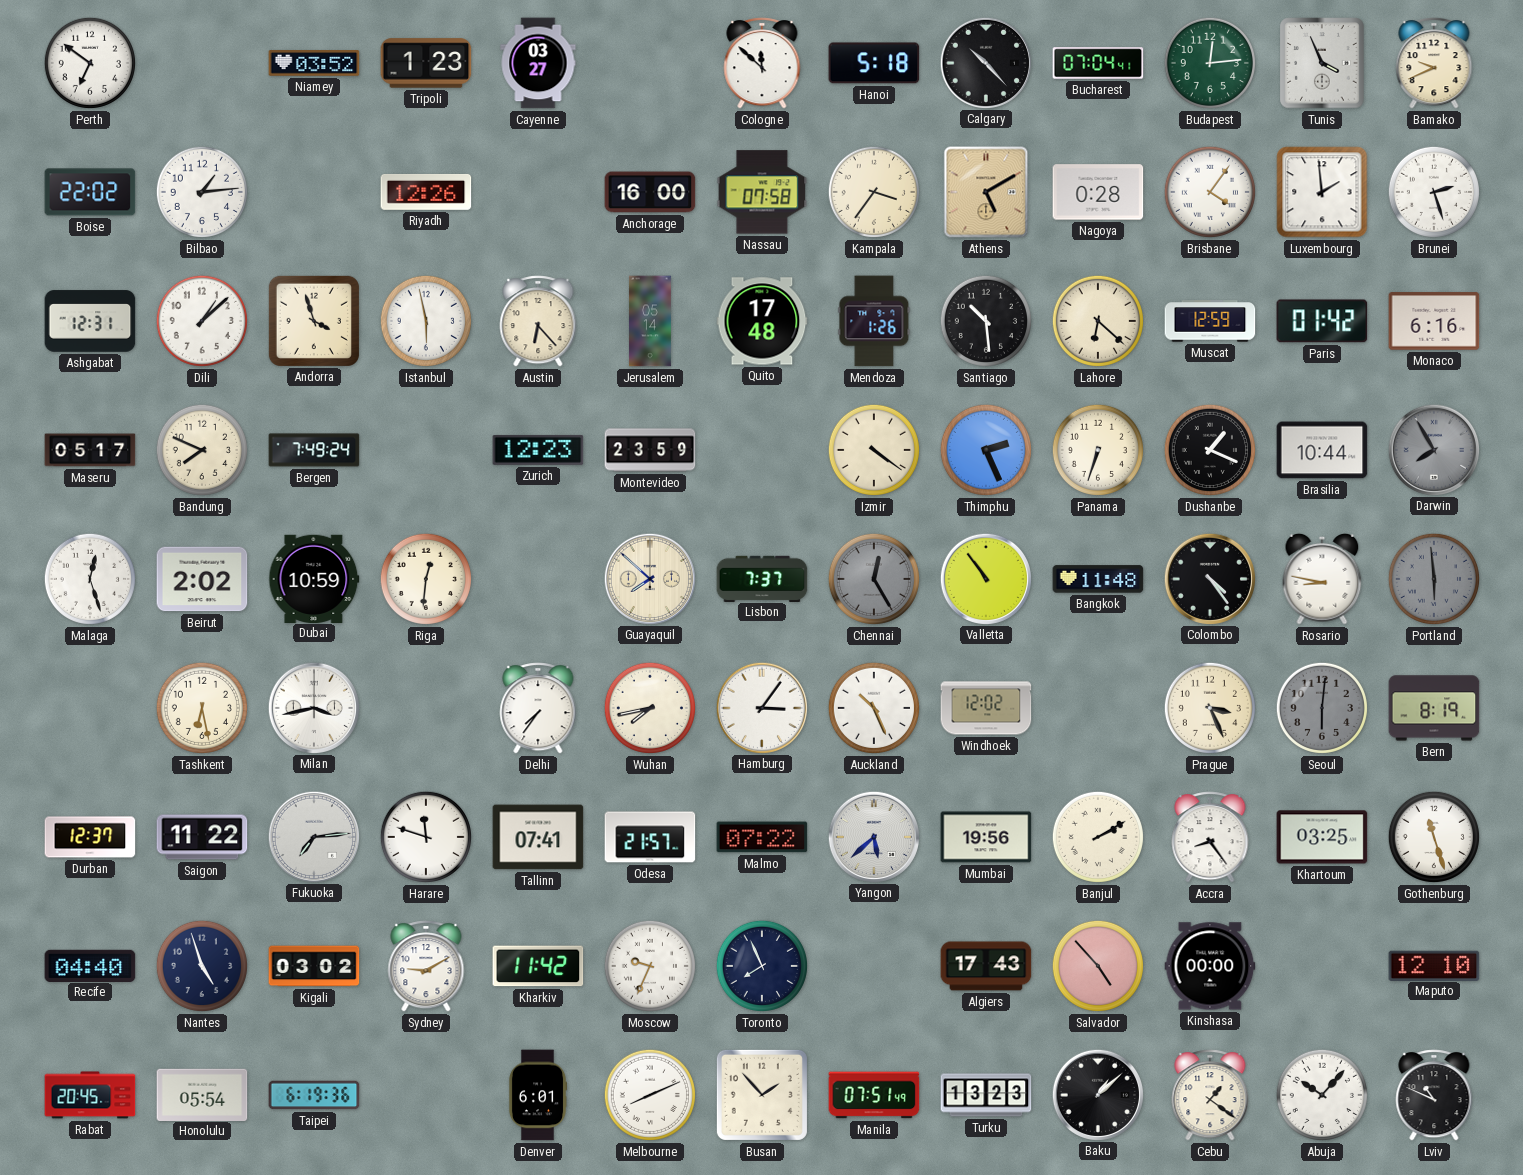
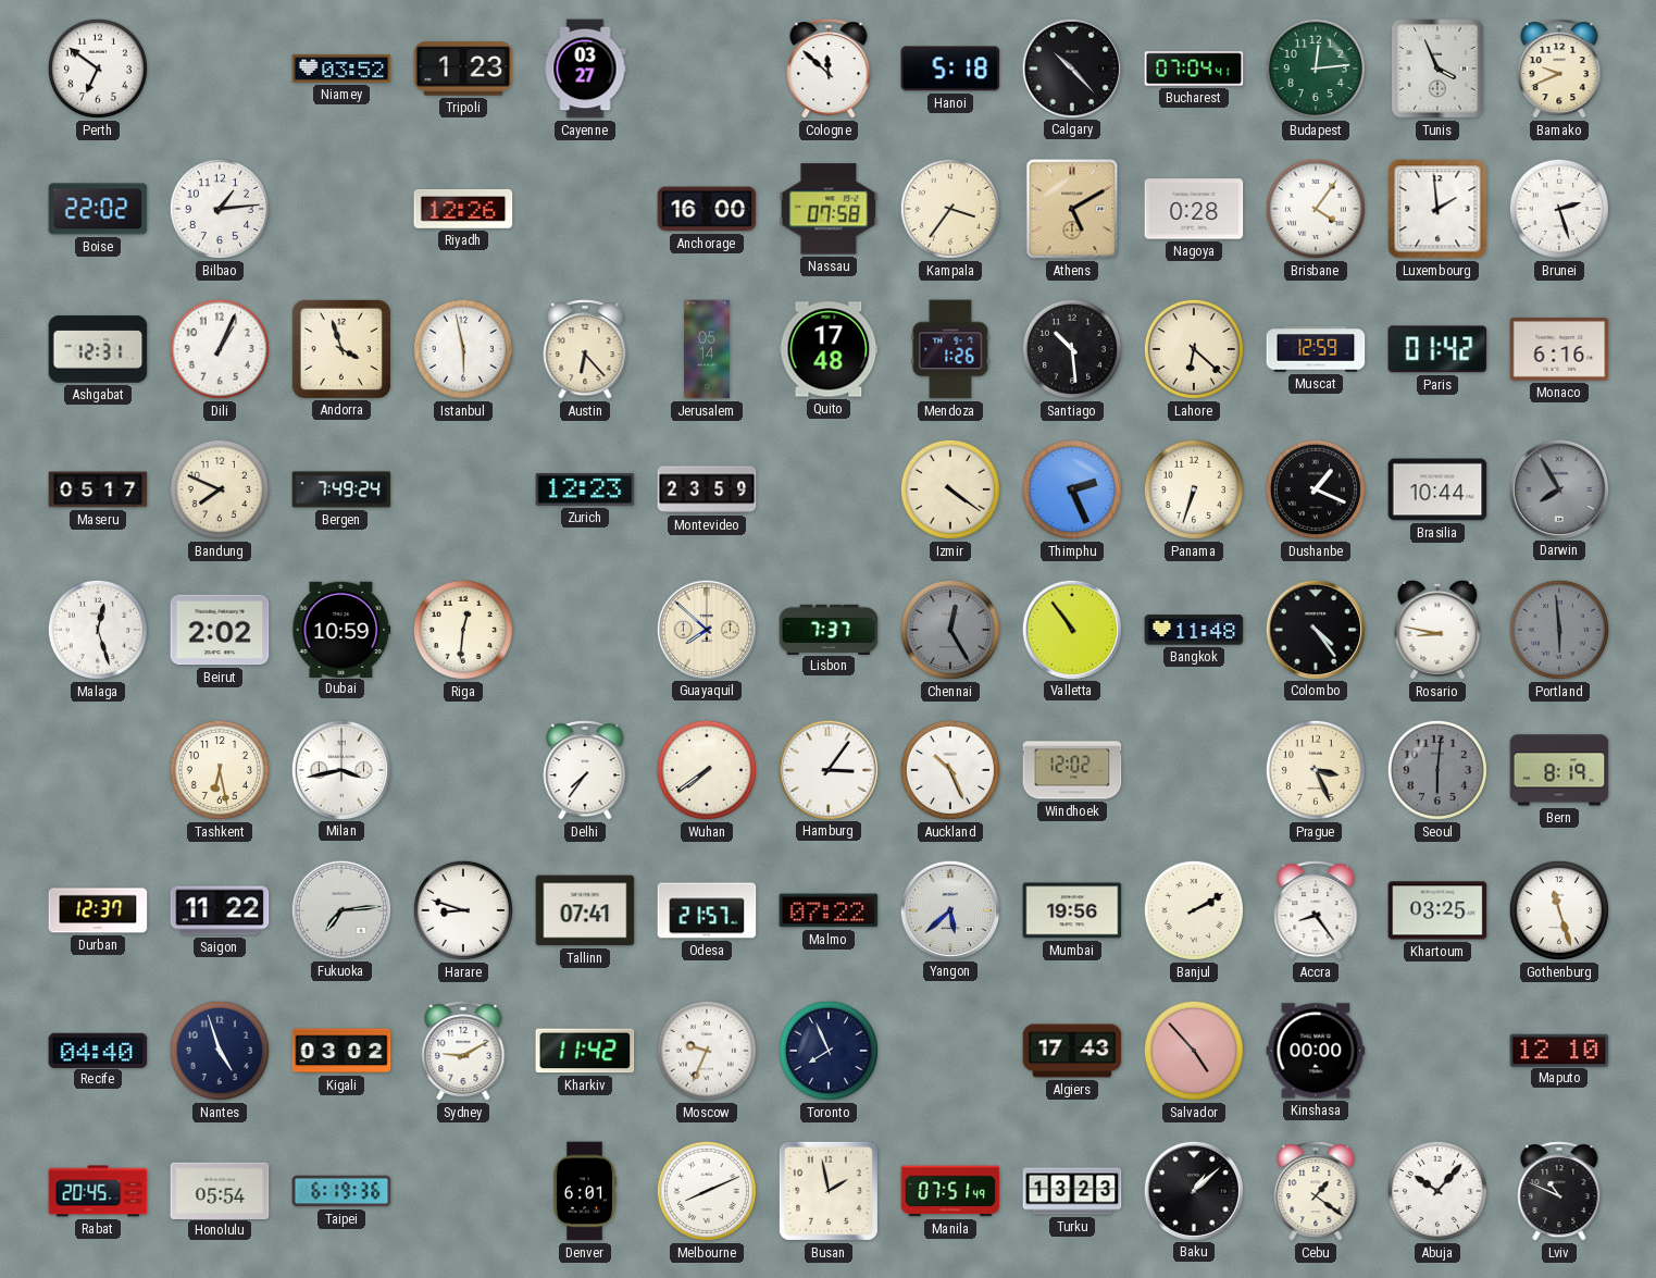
Dili: 1:08 -> 1:04
Wuhan: 7:43 -> 7:39
Harare: 11:48 -> 8:48
Busan: 1:53 -> 1:58
